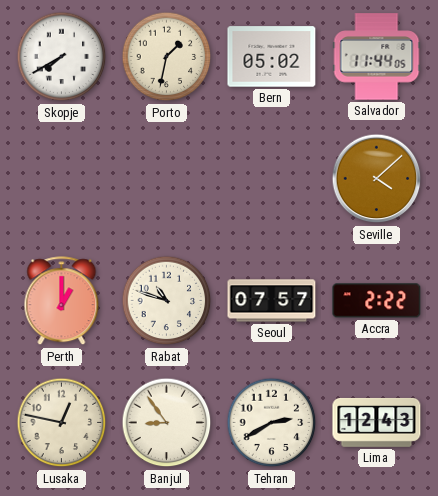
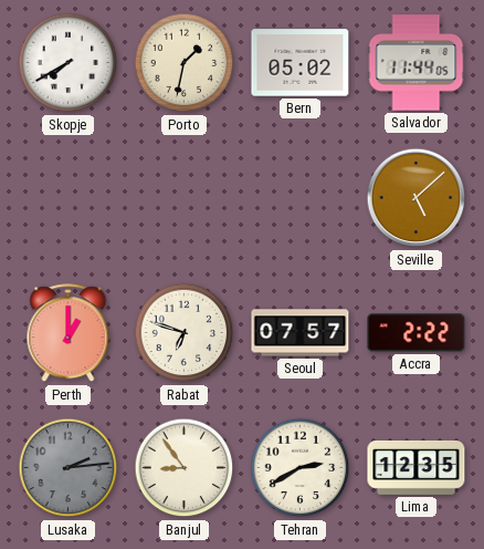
Seville: 4:08 -> 5:08
Rabat: 10:48 -> 6:48
Lusaka: 12:47 -> 2:14
Lusaka dial: cream -> grey
Lima: 12:43 -> 12:35
